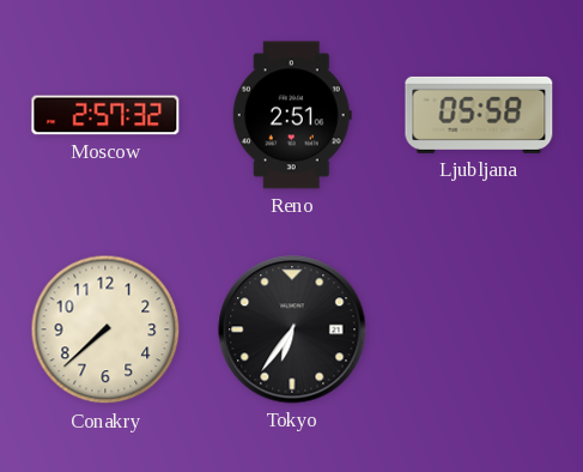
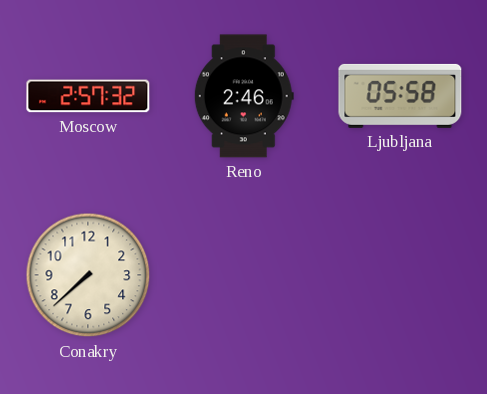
Reno: 2:51 -> 2:46
Tokyo: 6:36 -> none
